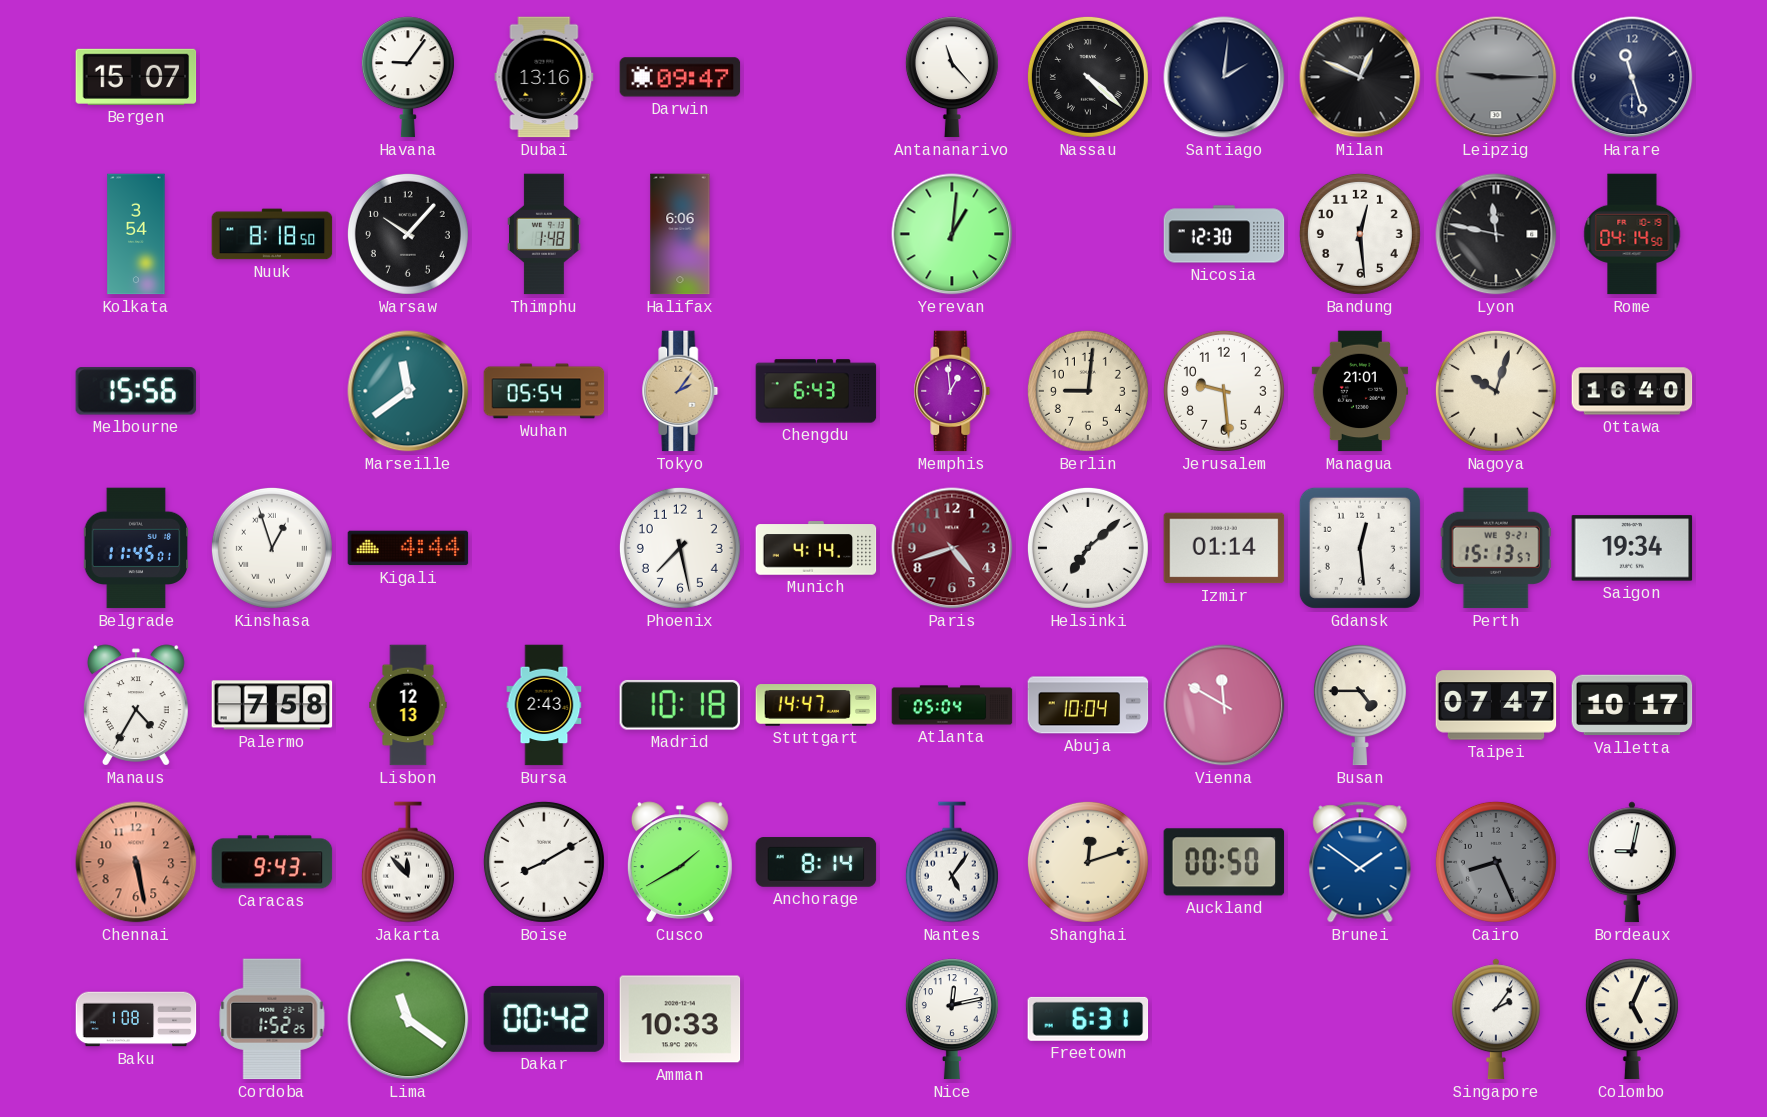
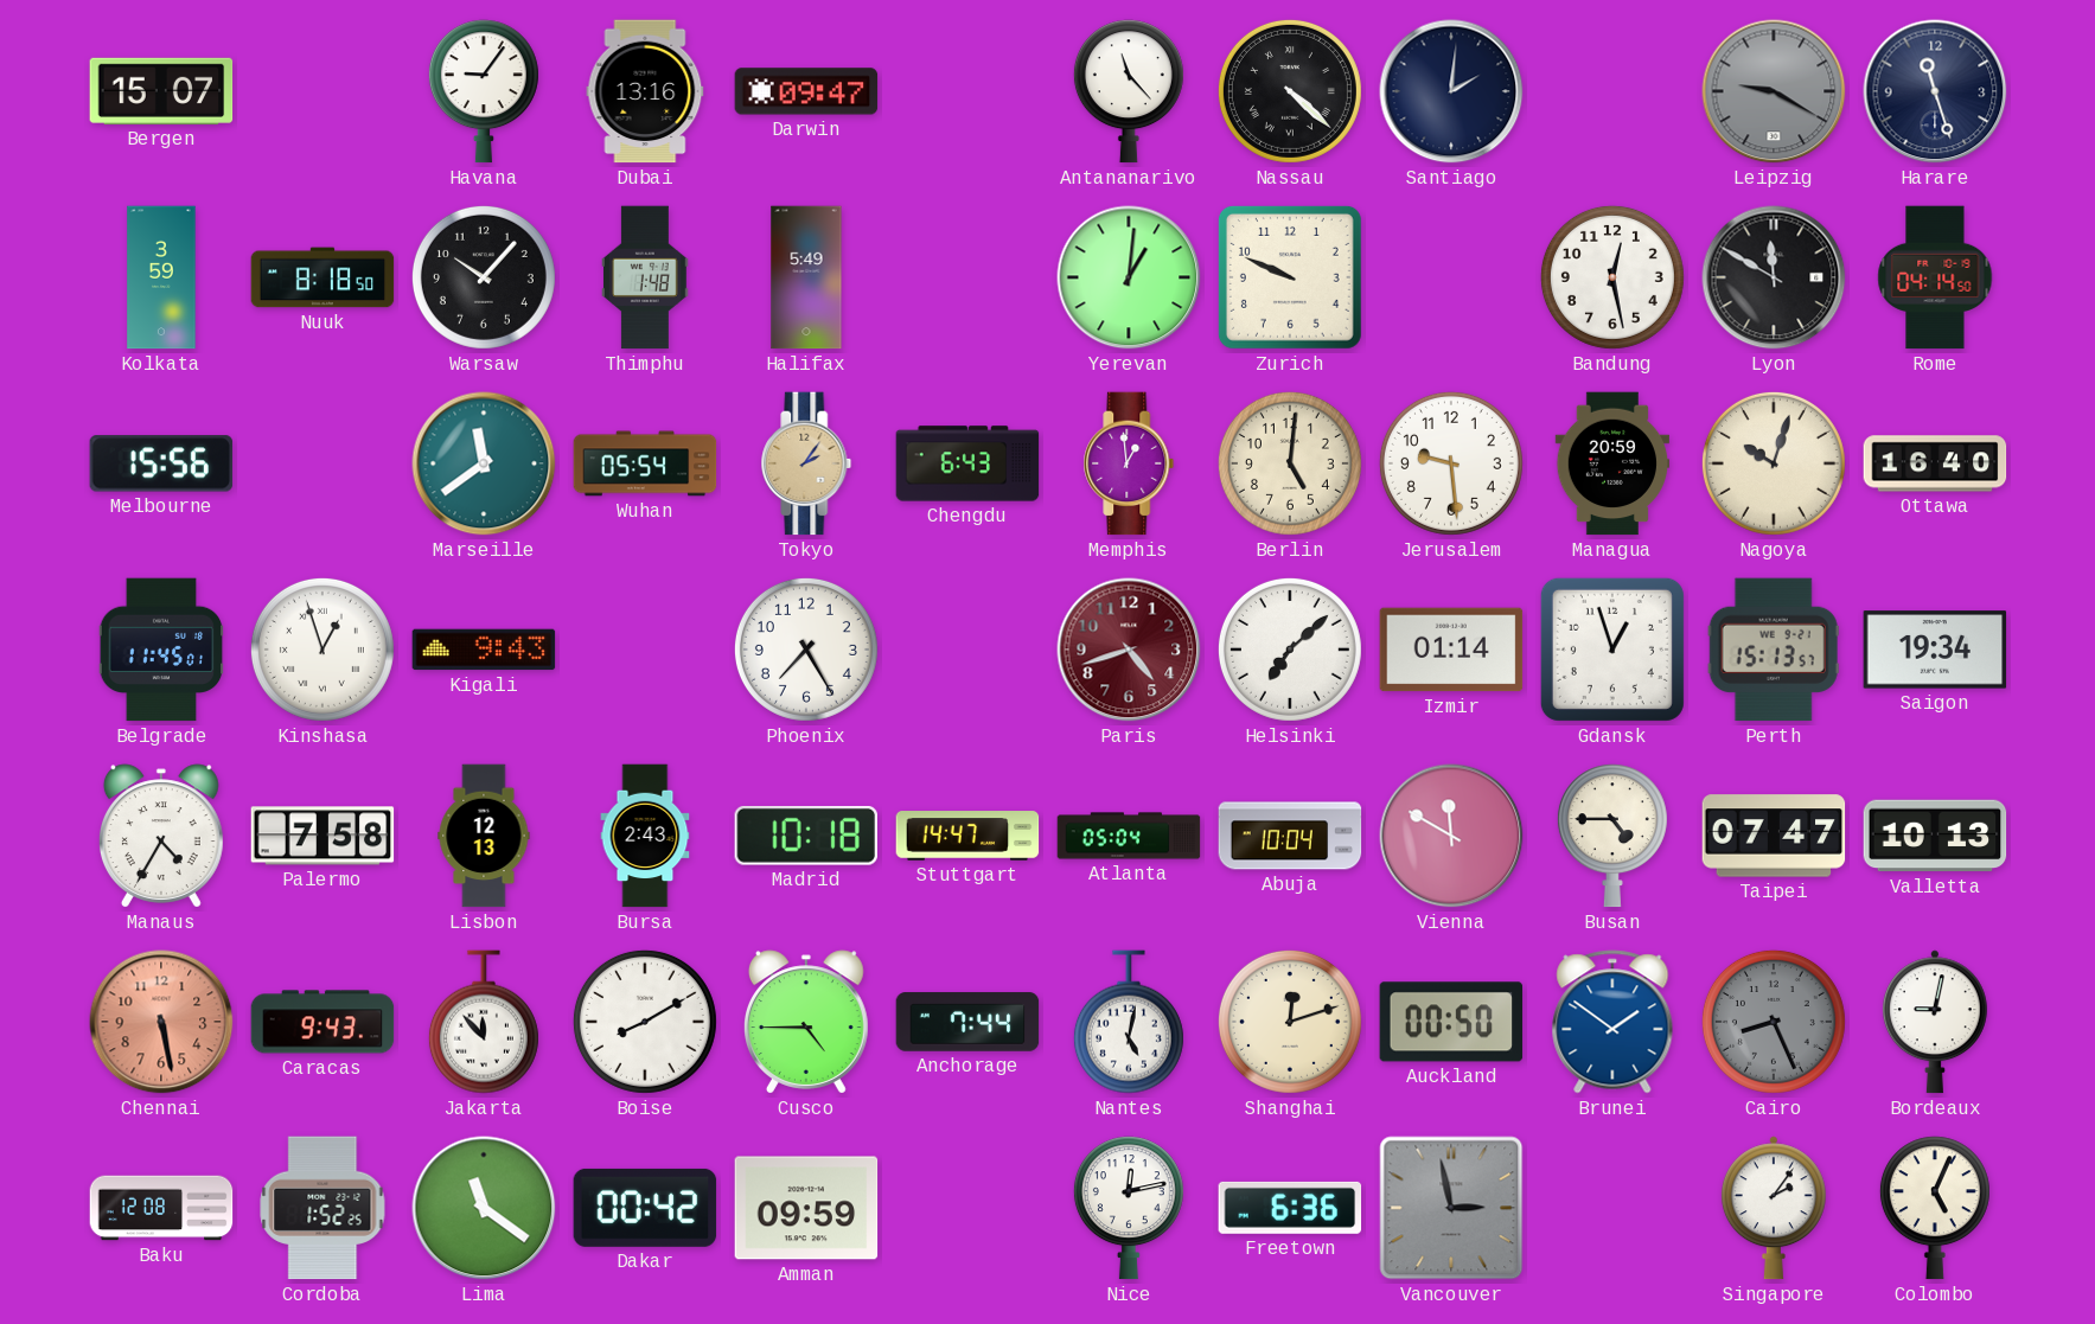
Milan: 12:49 -> none
Leipzig: 9:15 -> 9:20
Kolkata: 3:54 -> 3:59
Halifax: 6:06 -> 5:49
Zurich: none -> 9:49
Nicosia: 12:30 -> none
Bandung: 12:29 -> 12:28
Lyon: 11:47 -> 11:50
Berlin: 9:01 -> 5:01
Managua: 21:01 -> 20:59
Kigali: 4:44 -> 9:43
Phoenix: 7:28 -> 7:25
Munich: 4:14 -> none
Gdansk: 12:29 -> 12:57
Valletta: 10:17 -> 10:13
Cusco: 1:40 -> 4:45
Anchorage: 8:14 -> 7:44
Nantes: 5:06 -> 5:02
Baku: 1:08 -> 12:08
Amman: 10:33 -> 09:59
Freetown: 6:31 -> 6:36
Vancouver: none -> 2:58
